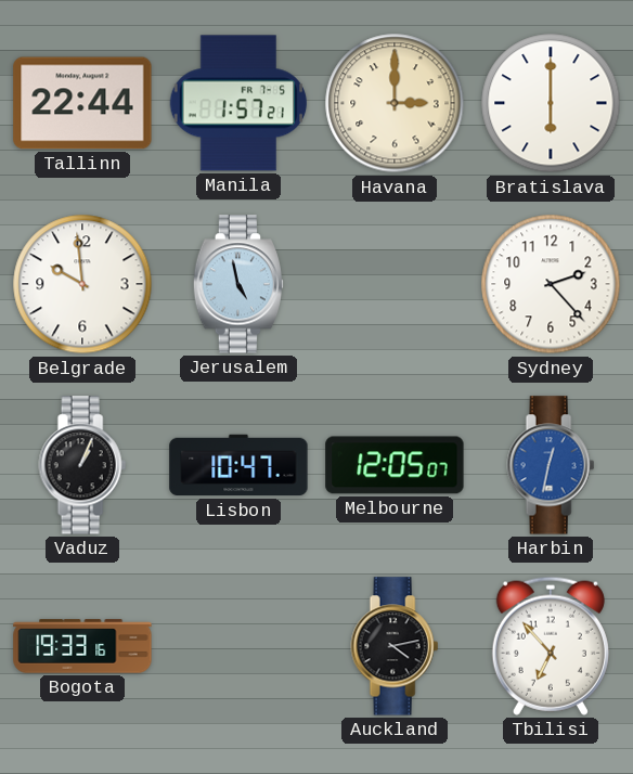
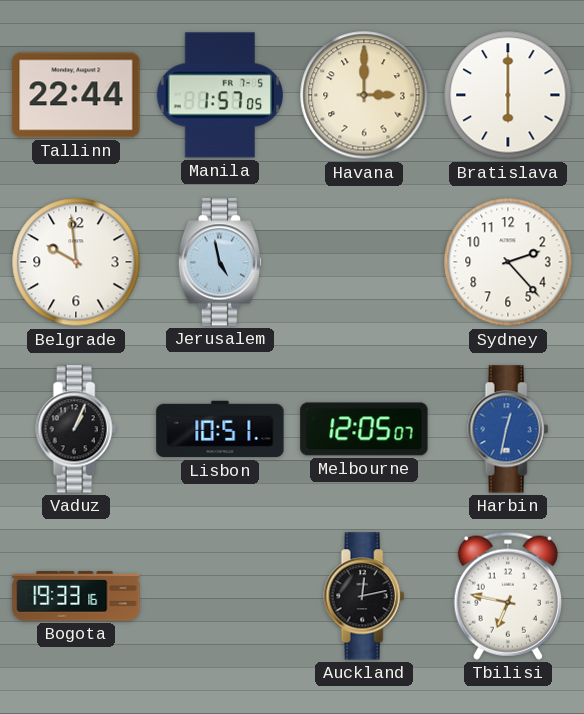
Manila: 1:57:21 -> 1:57:05
Lisbon: 10:47 -> 10:51
Auckland: 4:13 -> 12:13
Tbilisi: 6:53 -> 6:47
